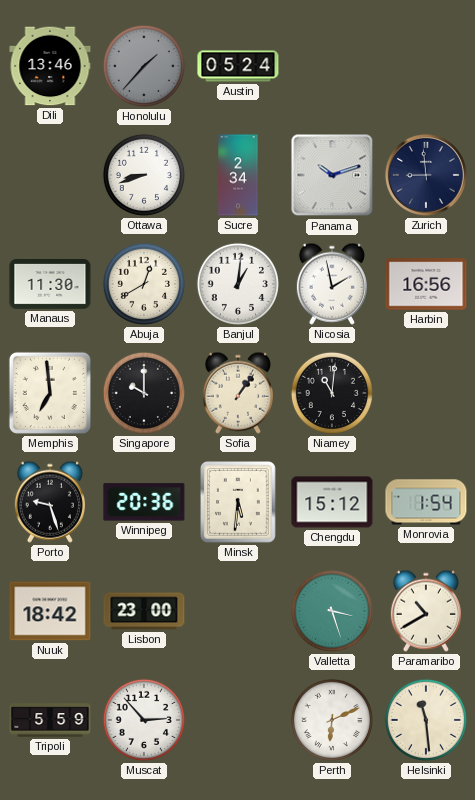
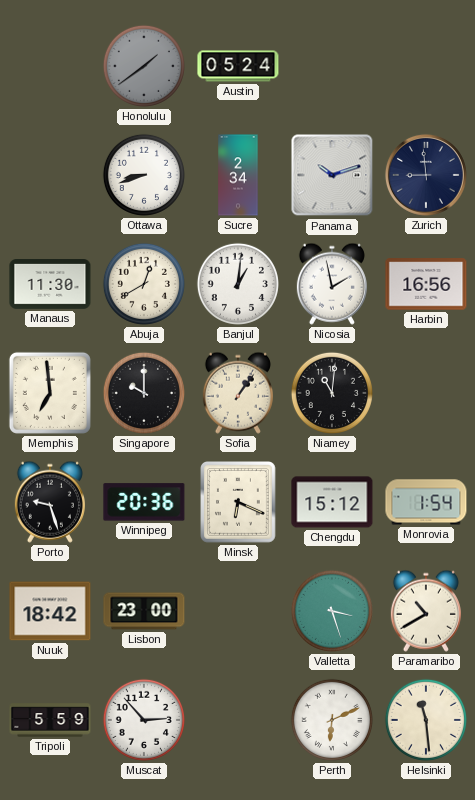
Dili: 13:46 -> none
Honolulu: 1:37 -> 1:39
Minsk: 5:31 -> 6:19
